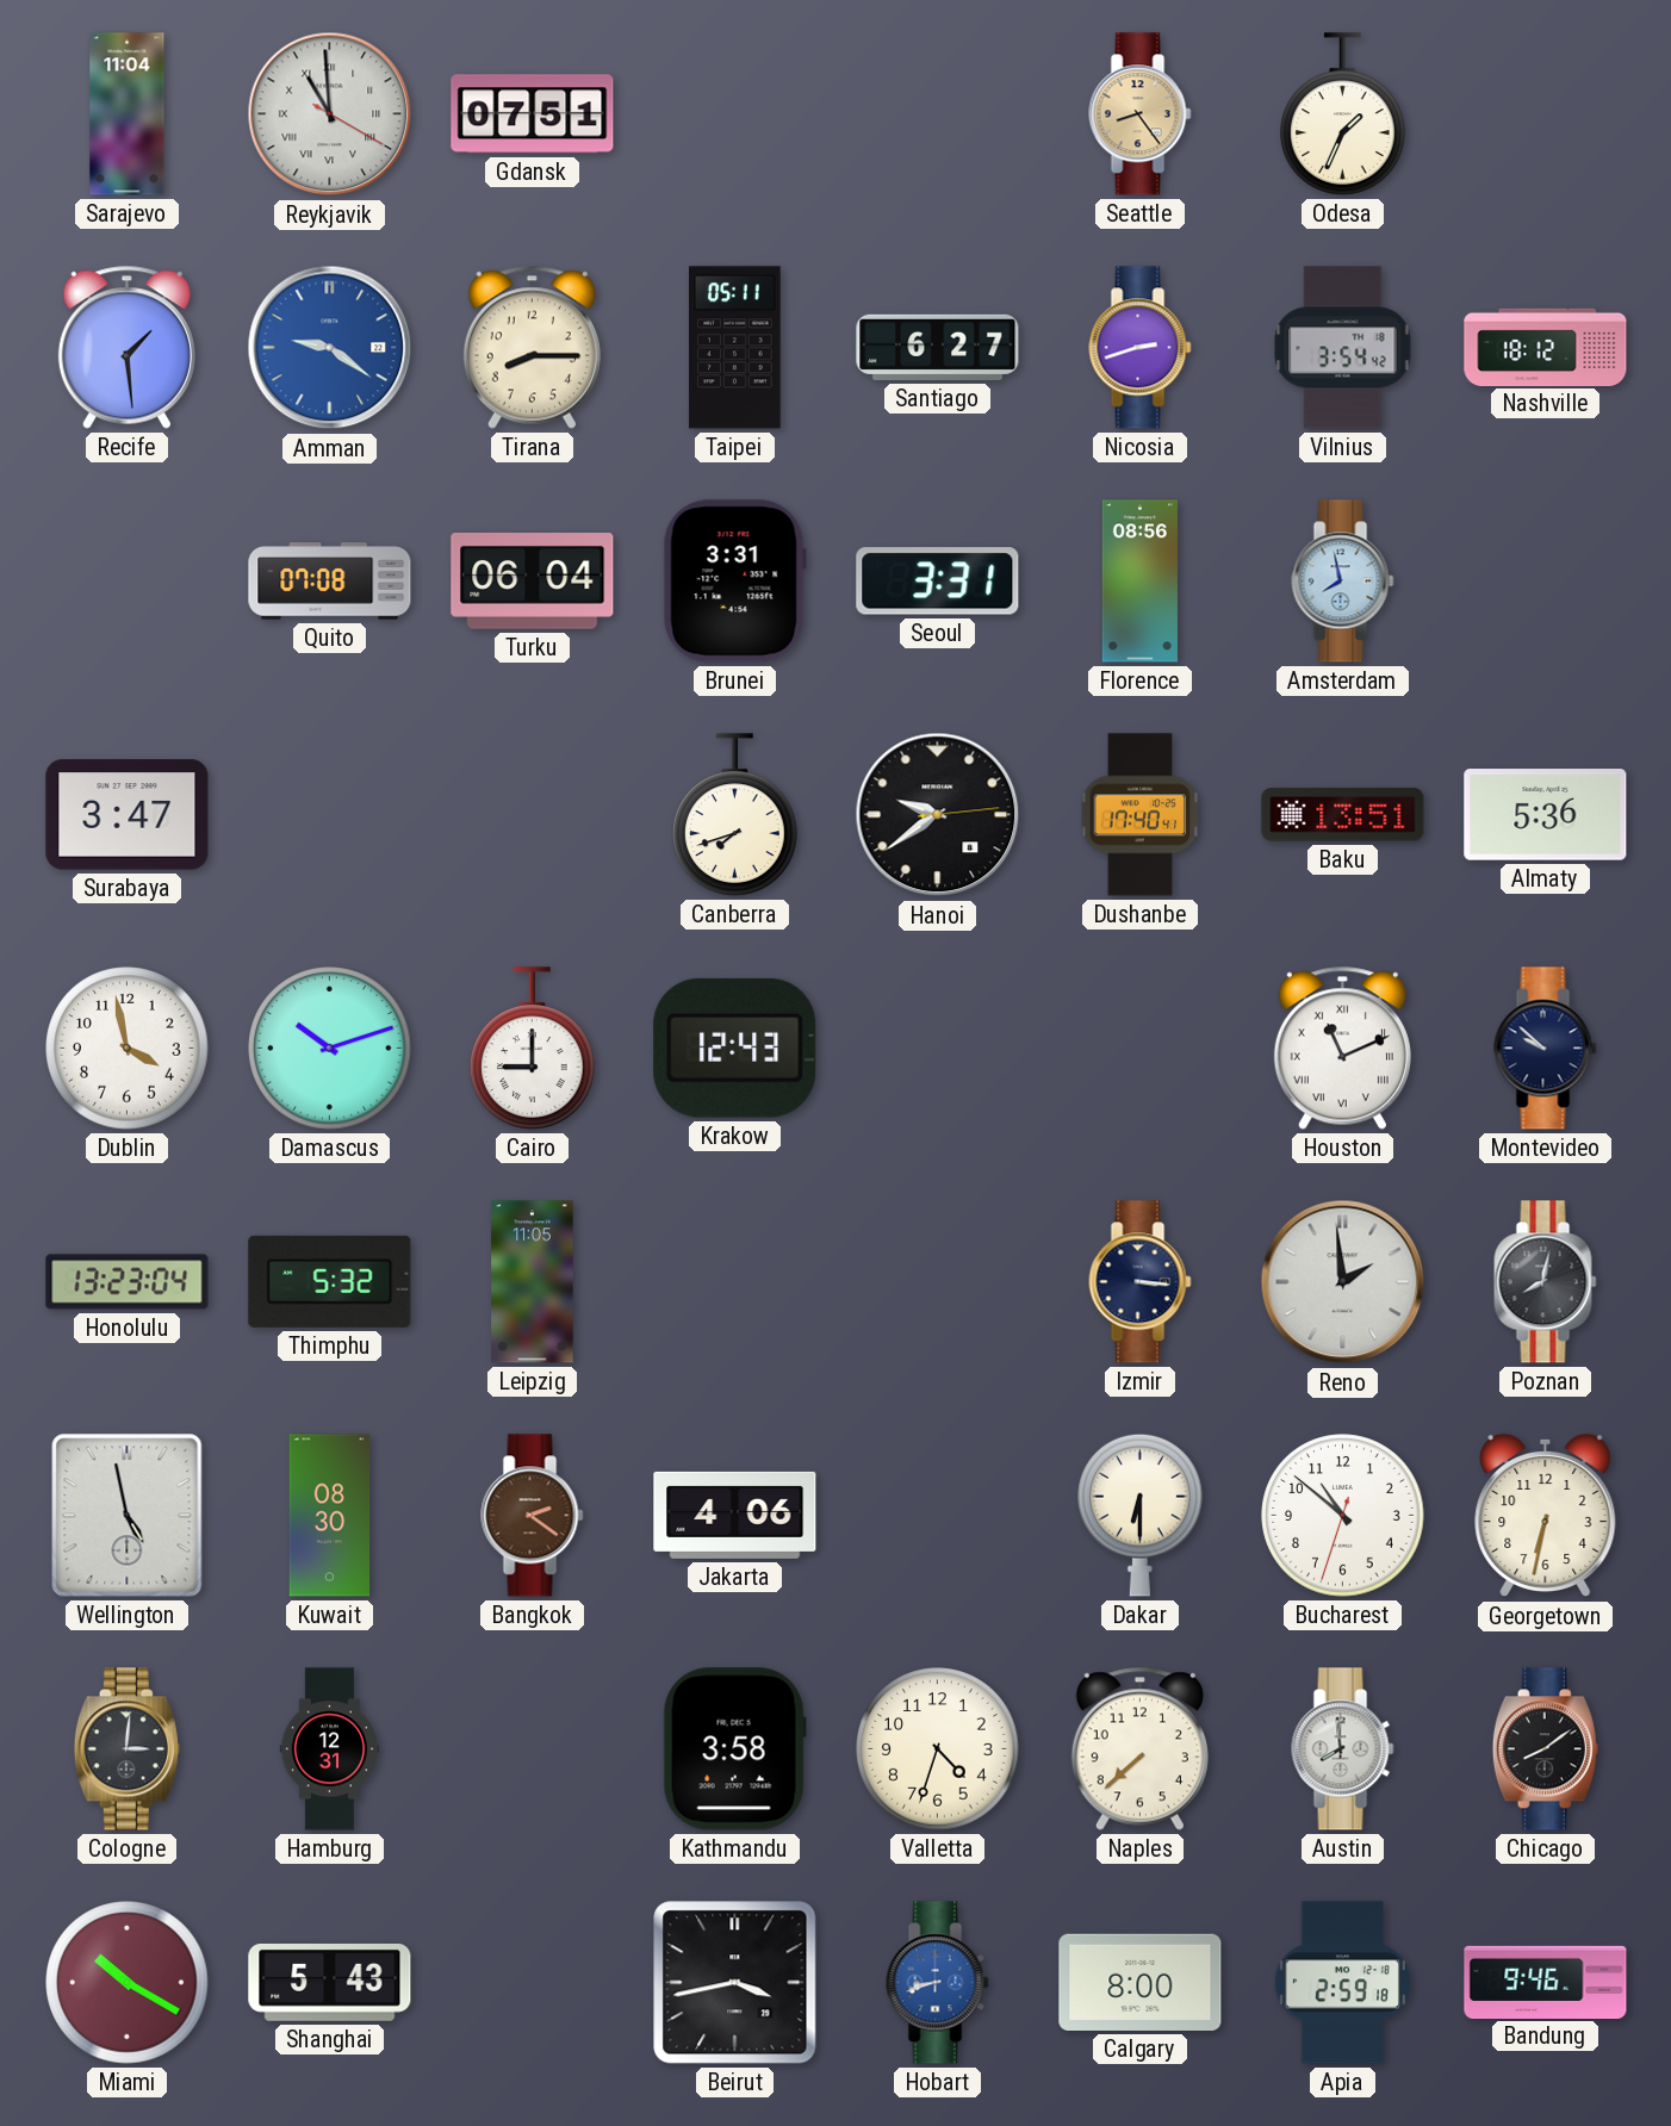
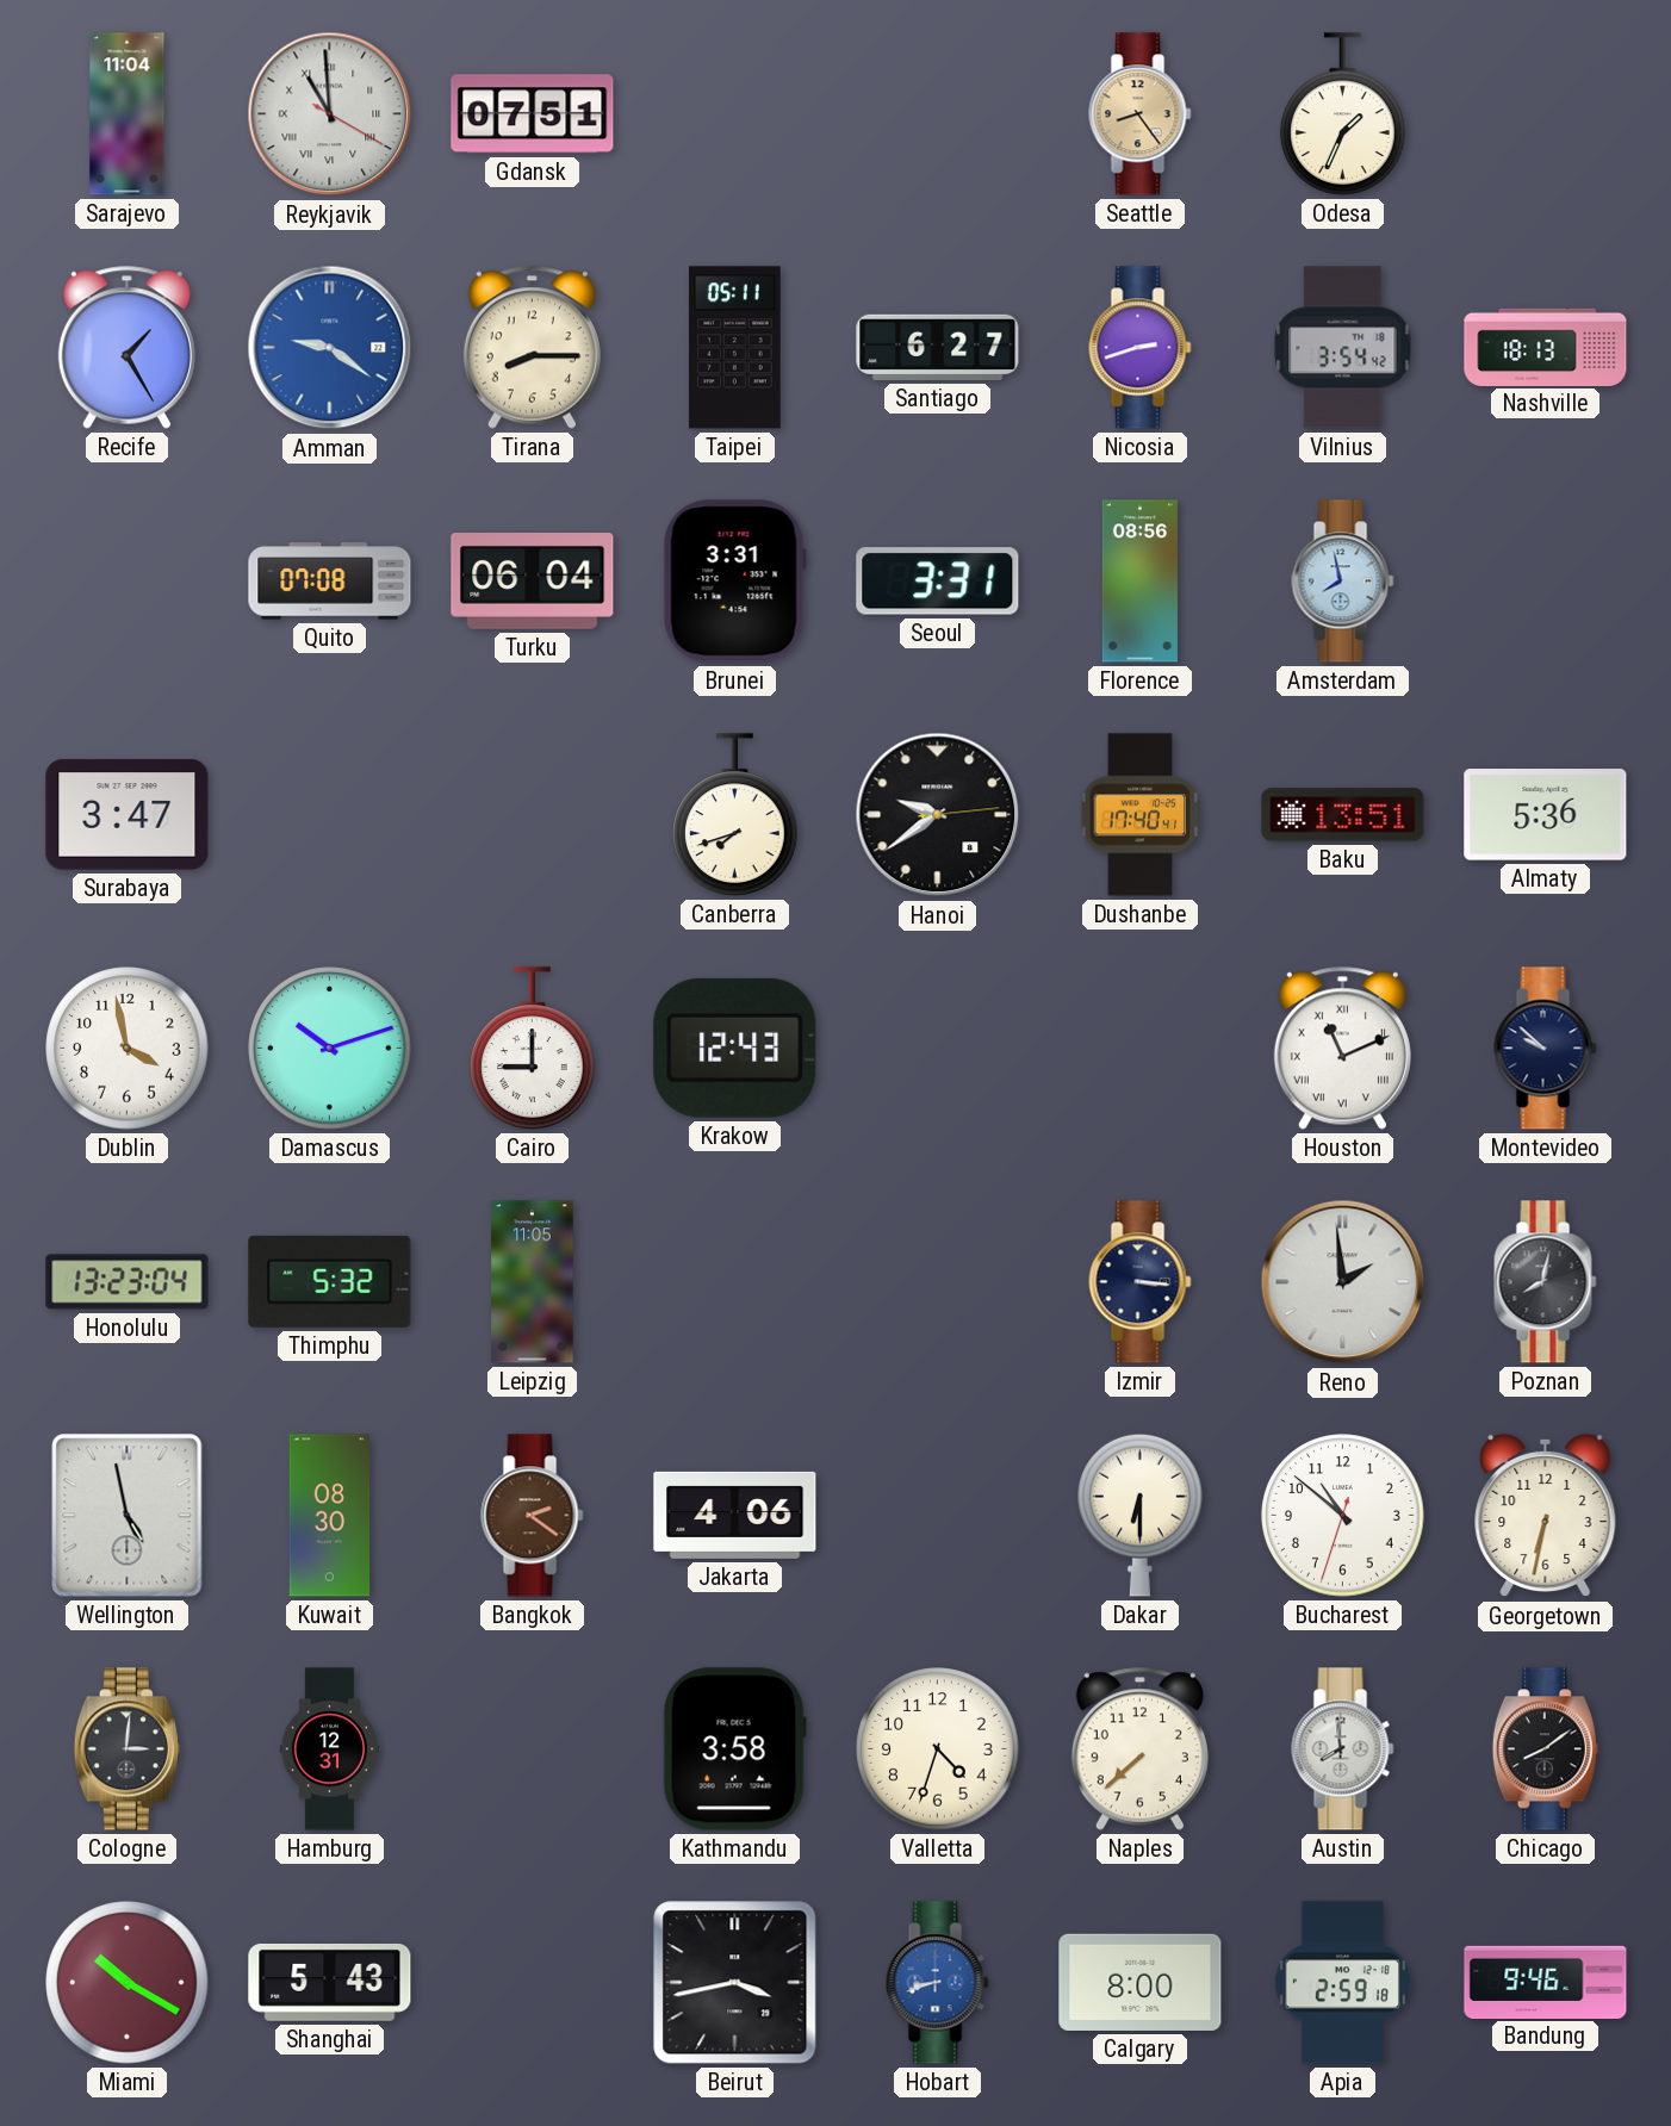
Recife: 1:29 -> 1:25
Nashville: 18:12 -> 18:13
